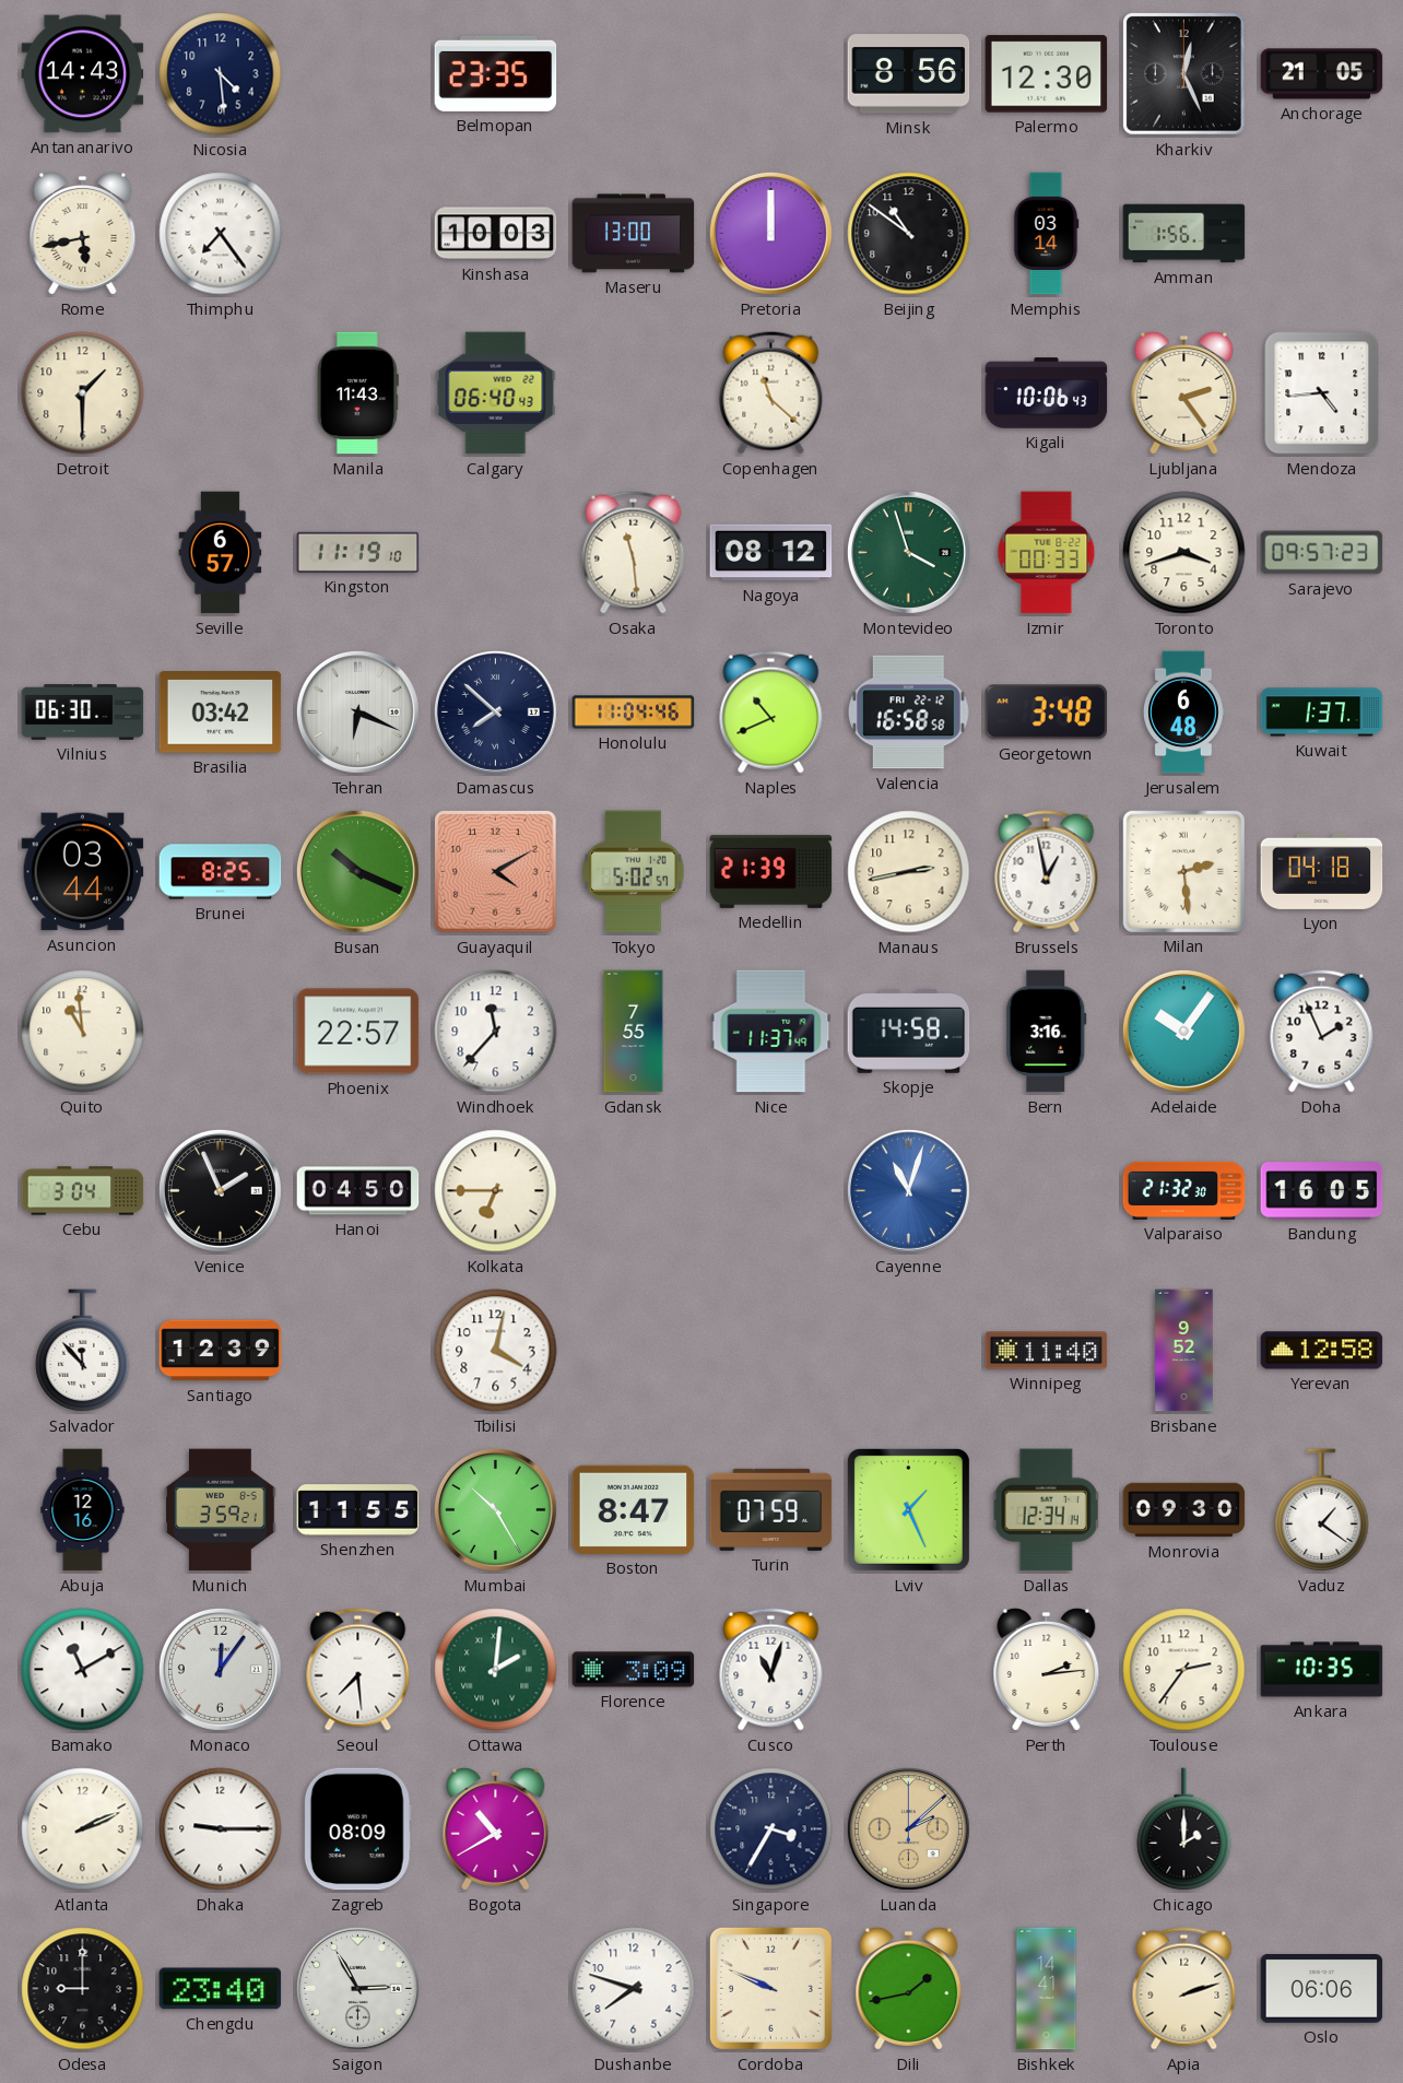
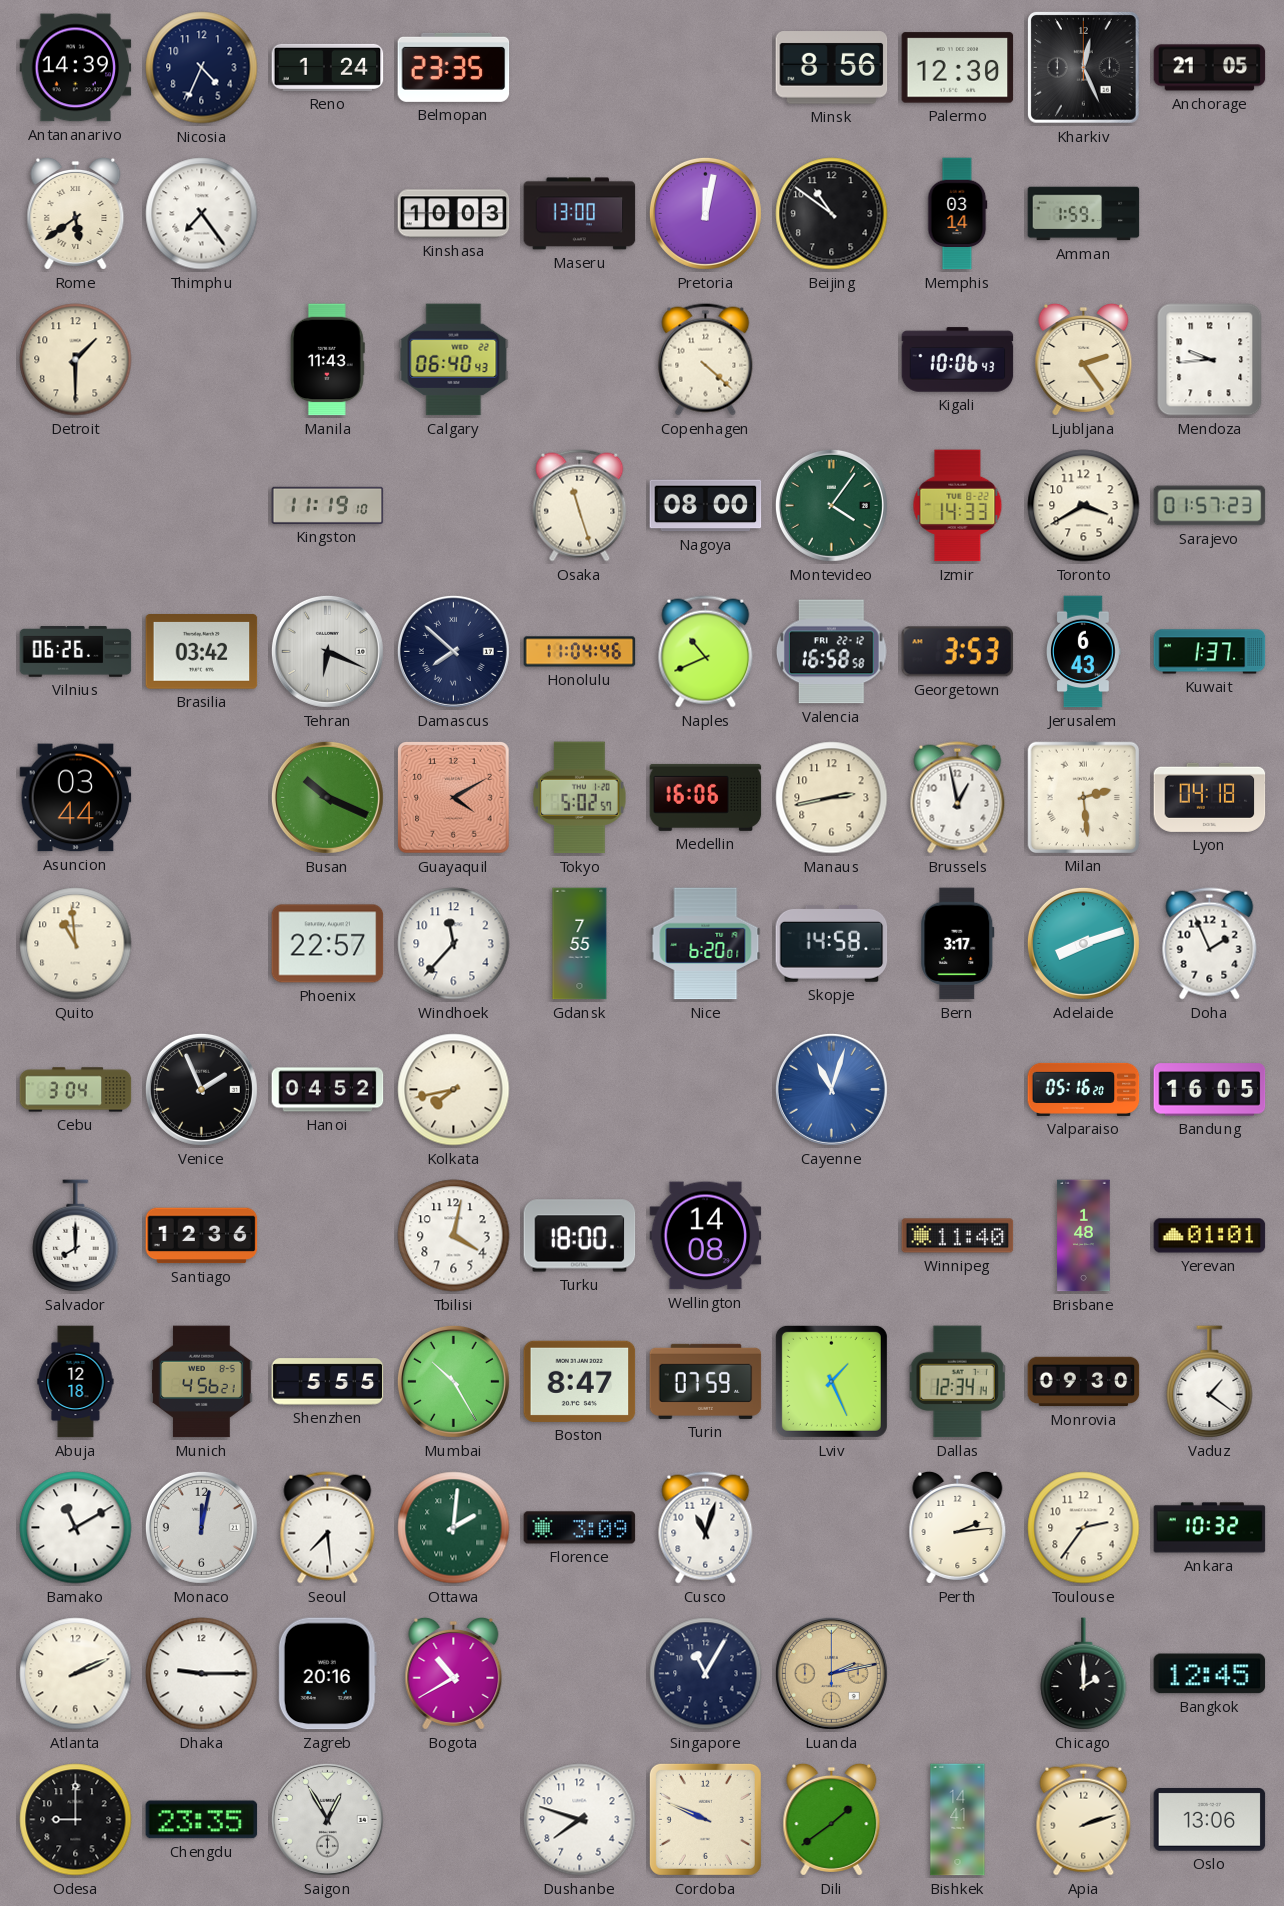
Antananarivo: 14:43 -> 14:39
Nicosia: 4:29 -> 4:34
Reno: none -> 1:24
Rome: 5:43 -> 5:39
Pretoria: 12:00 -> 12:02
Amman: 1:56 -> 1:59
Copenhagen: 11:22 -> 4:22
Mendoza: 4:44 -> 9:44
Seville: 6:57 -> none
Osaka: 11:29 -> 11:27
Nagoya: 08:12 -> 08:00
Montevideo: 3:57 -> 4:06
Izmir: 00:33 -> 14:33
Toronto: 3:42 -> 3:40
Sarajevo: 09:57 -> 01:57
Vilnius: 06:30 -> 06:26
Georgetown: 3:48 -> 3:53
Jerusalem: 6:48 -> 6:43
Brunei: 8:25 -> none
Medellin: 21:39 -> 16:06
Nice: 11:37 -> 6:20
Bern: 3:16 -> 3:17
Adelaide: 10:06 -> 8:12
Hanoi: 04:50 -> 04:52
Kolkata: 6:45 -> 7:43
Valparaiso: 21:32 -> 05:16
Salvador: 11:53 -> 8:00
Santiago: 12:39 -> 12:36
Turku: none -> 18:00
Wellington: none -> 14:08
Brisbane: 9:52 -> 1:48
Yerevan: 12:58 -> 01:01
Abuja: 12:16 -> 12:18
Munich: 3:59 -> 4:56
Shenzhen: 11:55 -> 5:55
Monaco: 12:06 -> 12:02
Ankara: 10:35 -> 10:32
Zagreb: 08:09 -> 20:16
Singapore: 3:35 -> 11:05
Luanda: 2:08 -> 2:13
Bangkok: none -> 12:45
Chengdu: 23:40 -> 23:35
Saigon: 2:55 -> 12:55
Dili: 1:43 -> 1:39
Oslo: 06:06 -> 13:06
